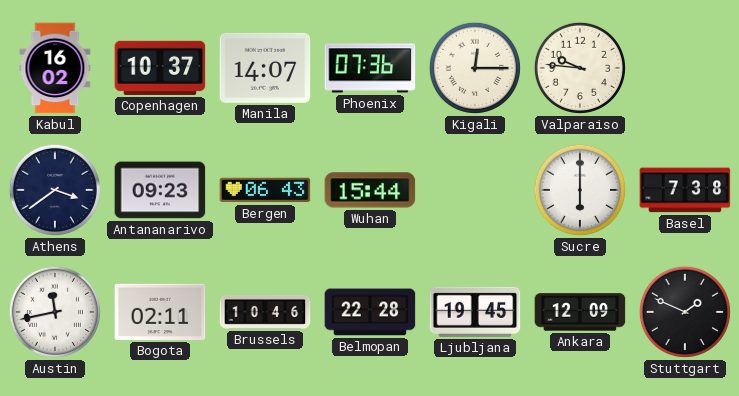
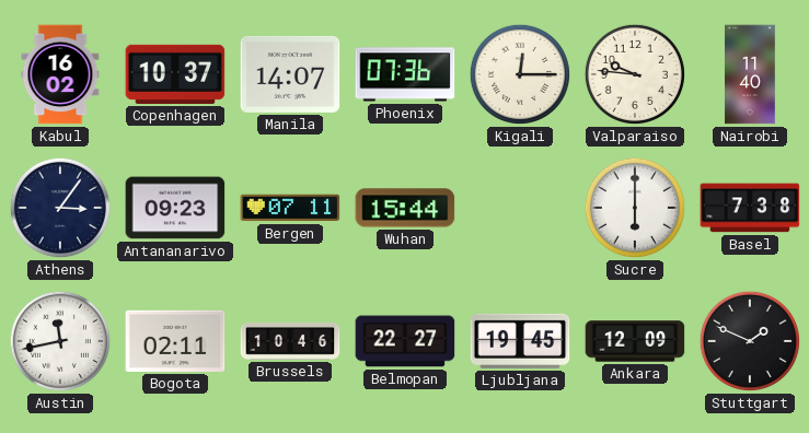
Nairobi: none -> 11:40
Athens: 3:39 -> 3:06
Bergen: 06:43 -> 07:11
Belmopan: 22:28 -> 22:27
